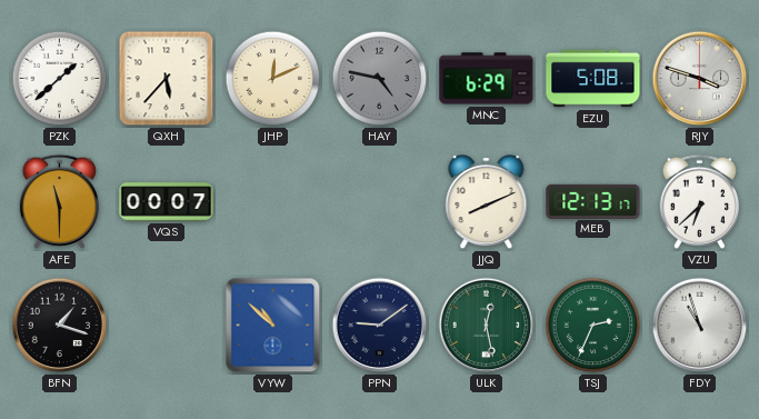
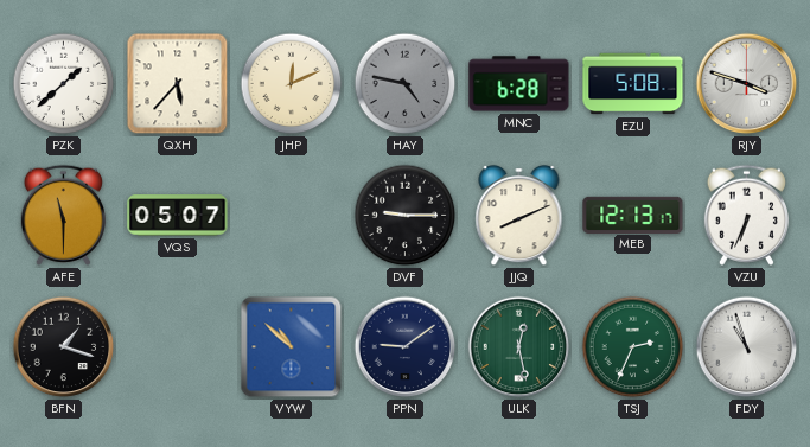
MNC: 6:29 -> 6:28
VQS: 00:07 -> 05:07
DVF: none -> 9:15
VZU: 6:38 -> 6:34
